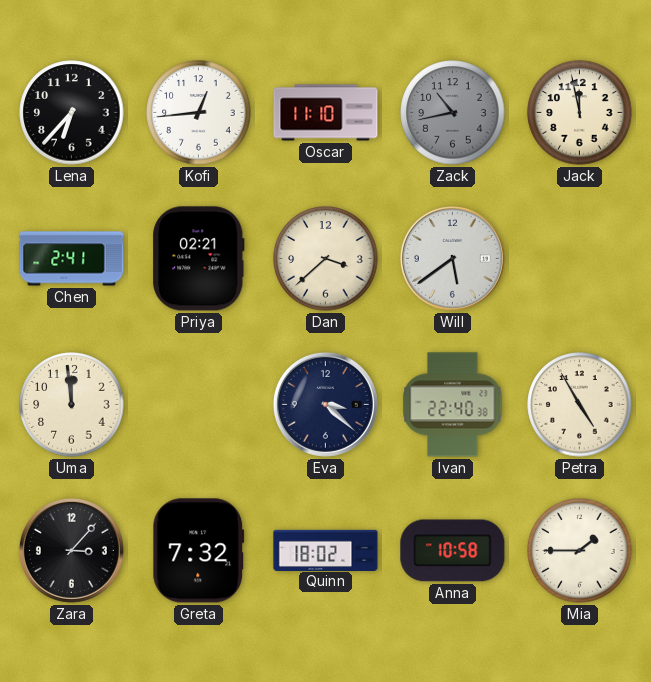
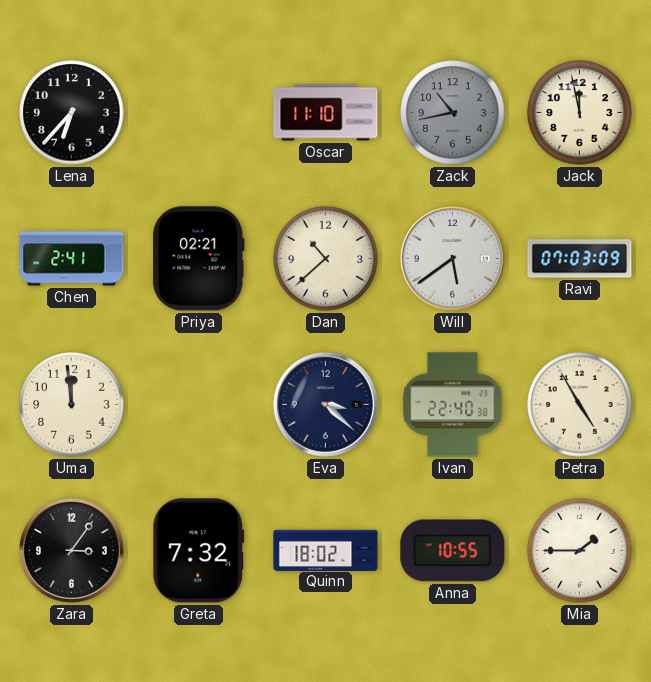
Kofi: 12:44 -> none
Dan: 3:38 -> 10:38
Ravi: none -> 07:03
Zara: 3:07 -> 3:06
Anna: 10:58 -> 10:55
